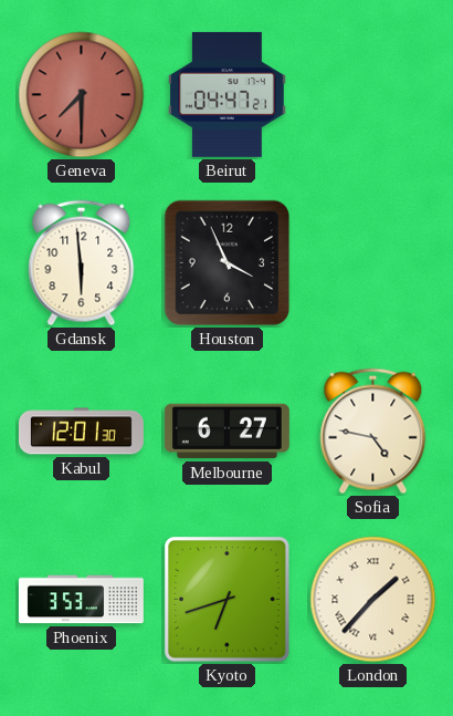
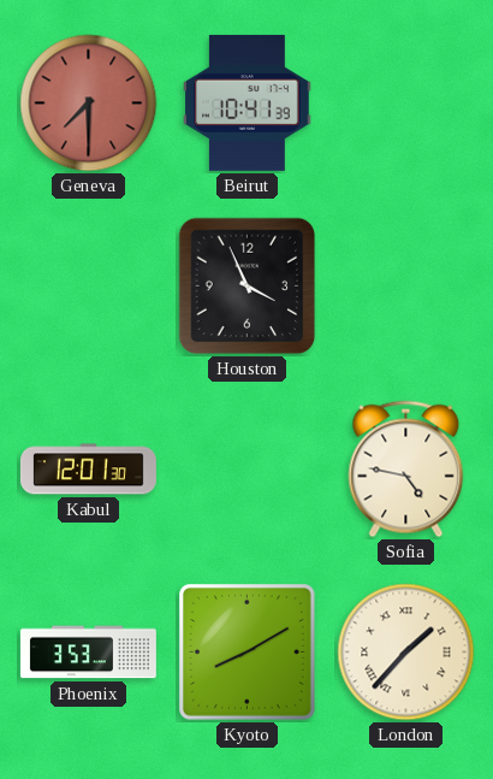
Beirut: 04:47 -> 10:41
Gdansk: 5:59 -> none
Melbourne: 6:27 -> none
Kyoto: 6:42 -> 8:10
